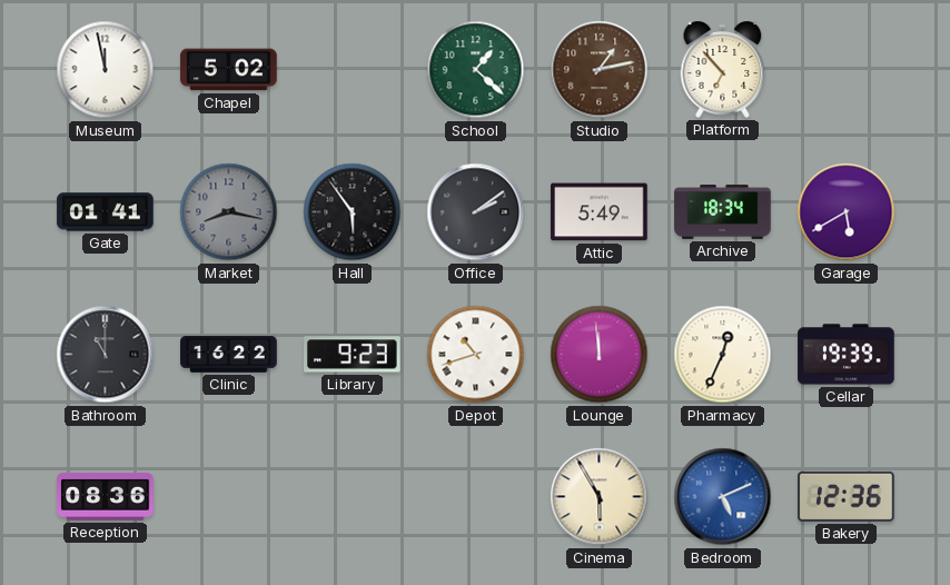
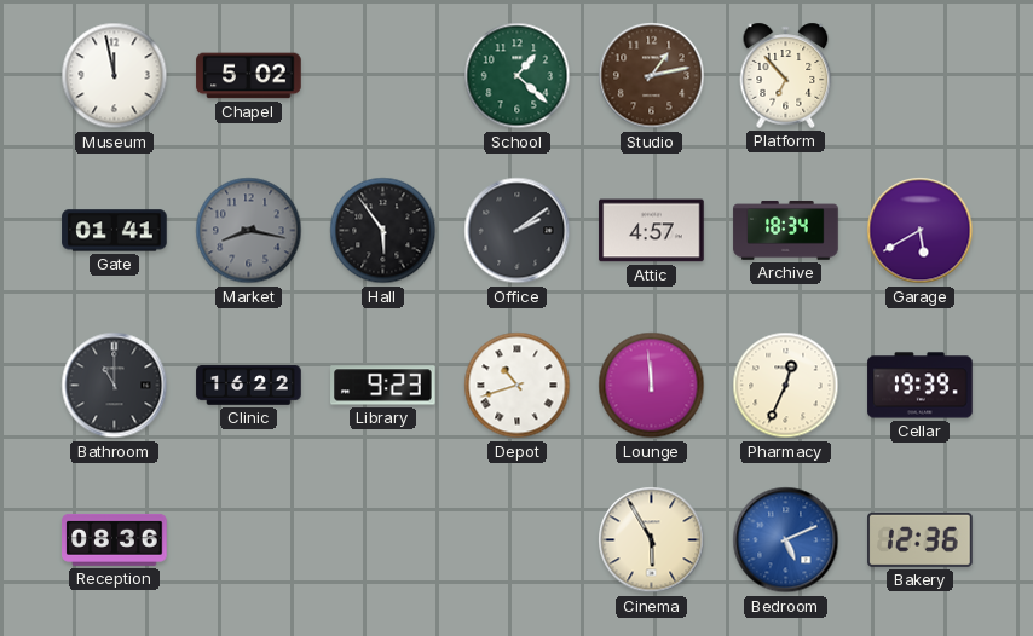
Attic: 5:49 -> 4:57
